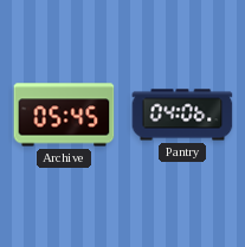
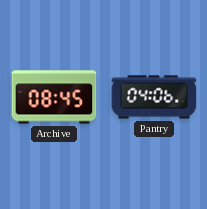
Archive: 05:45 -> 08:45
